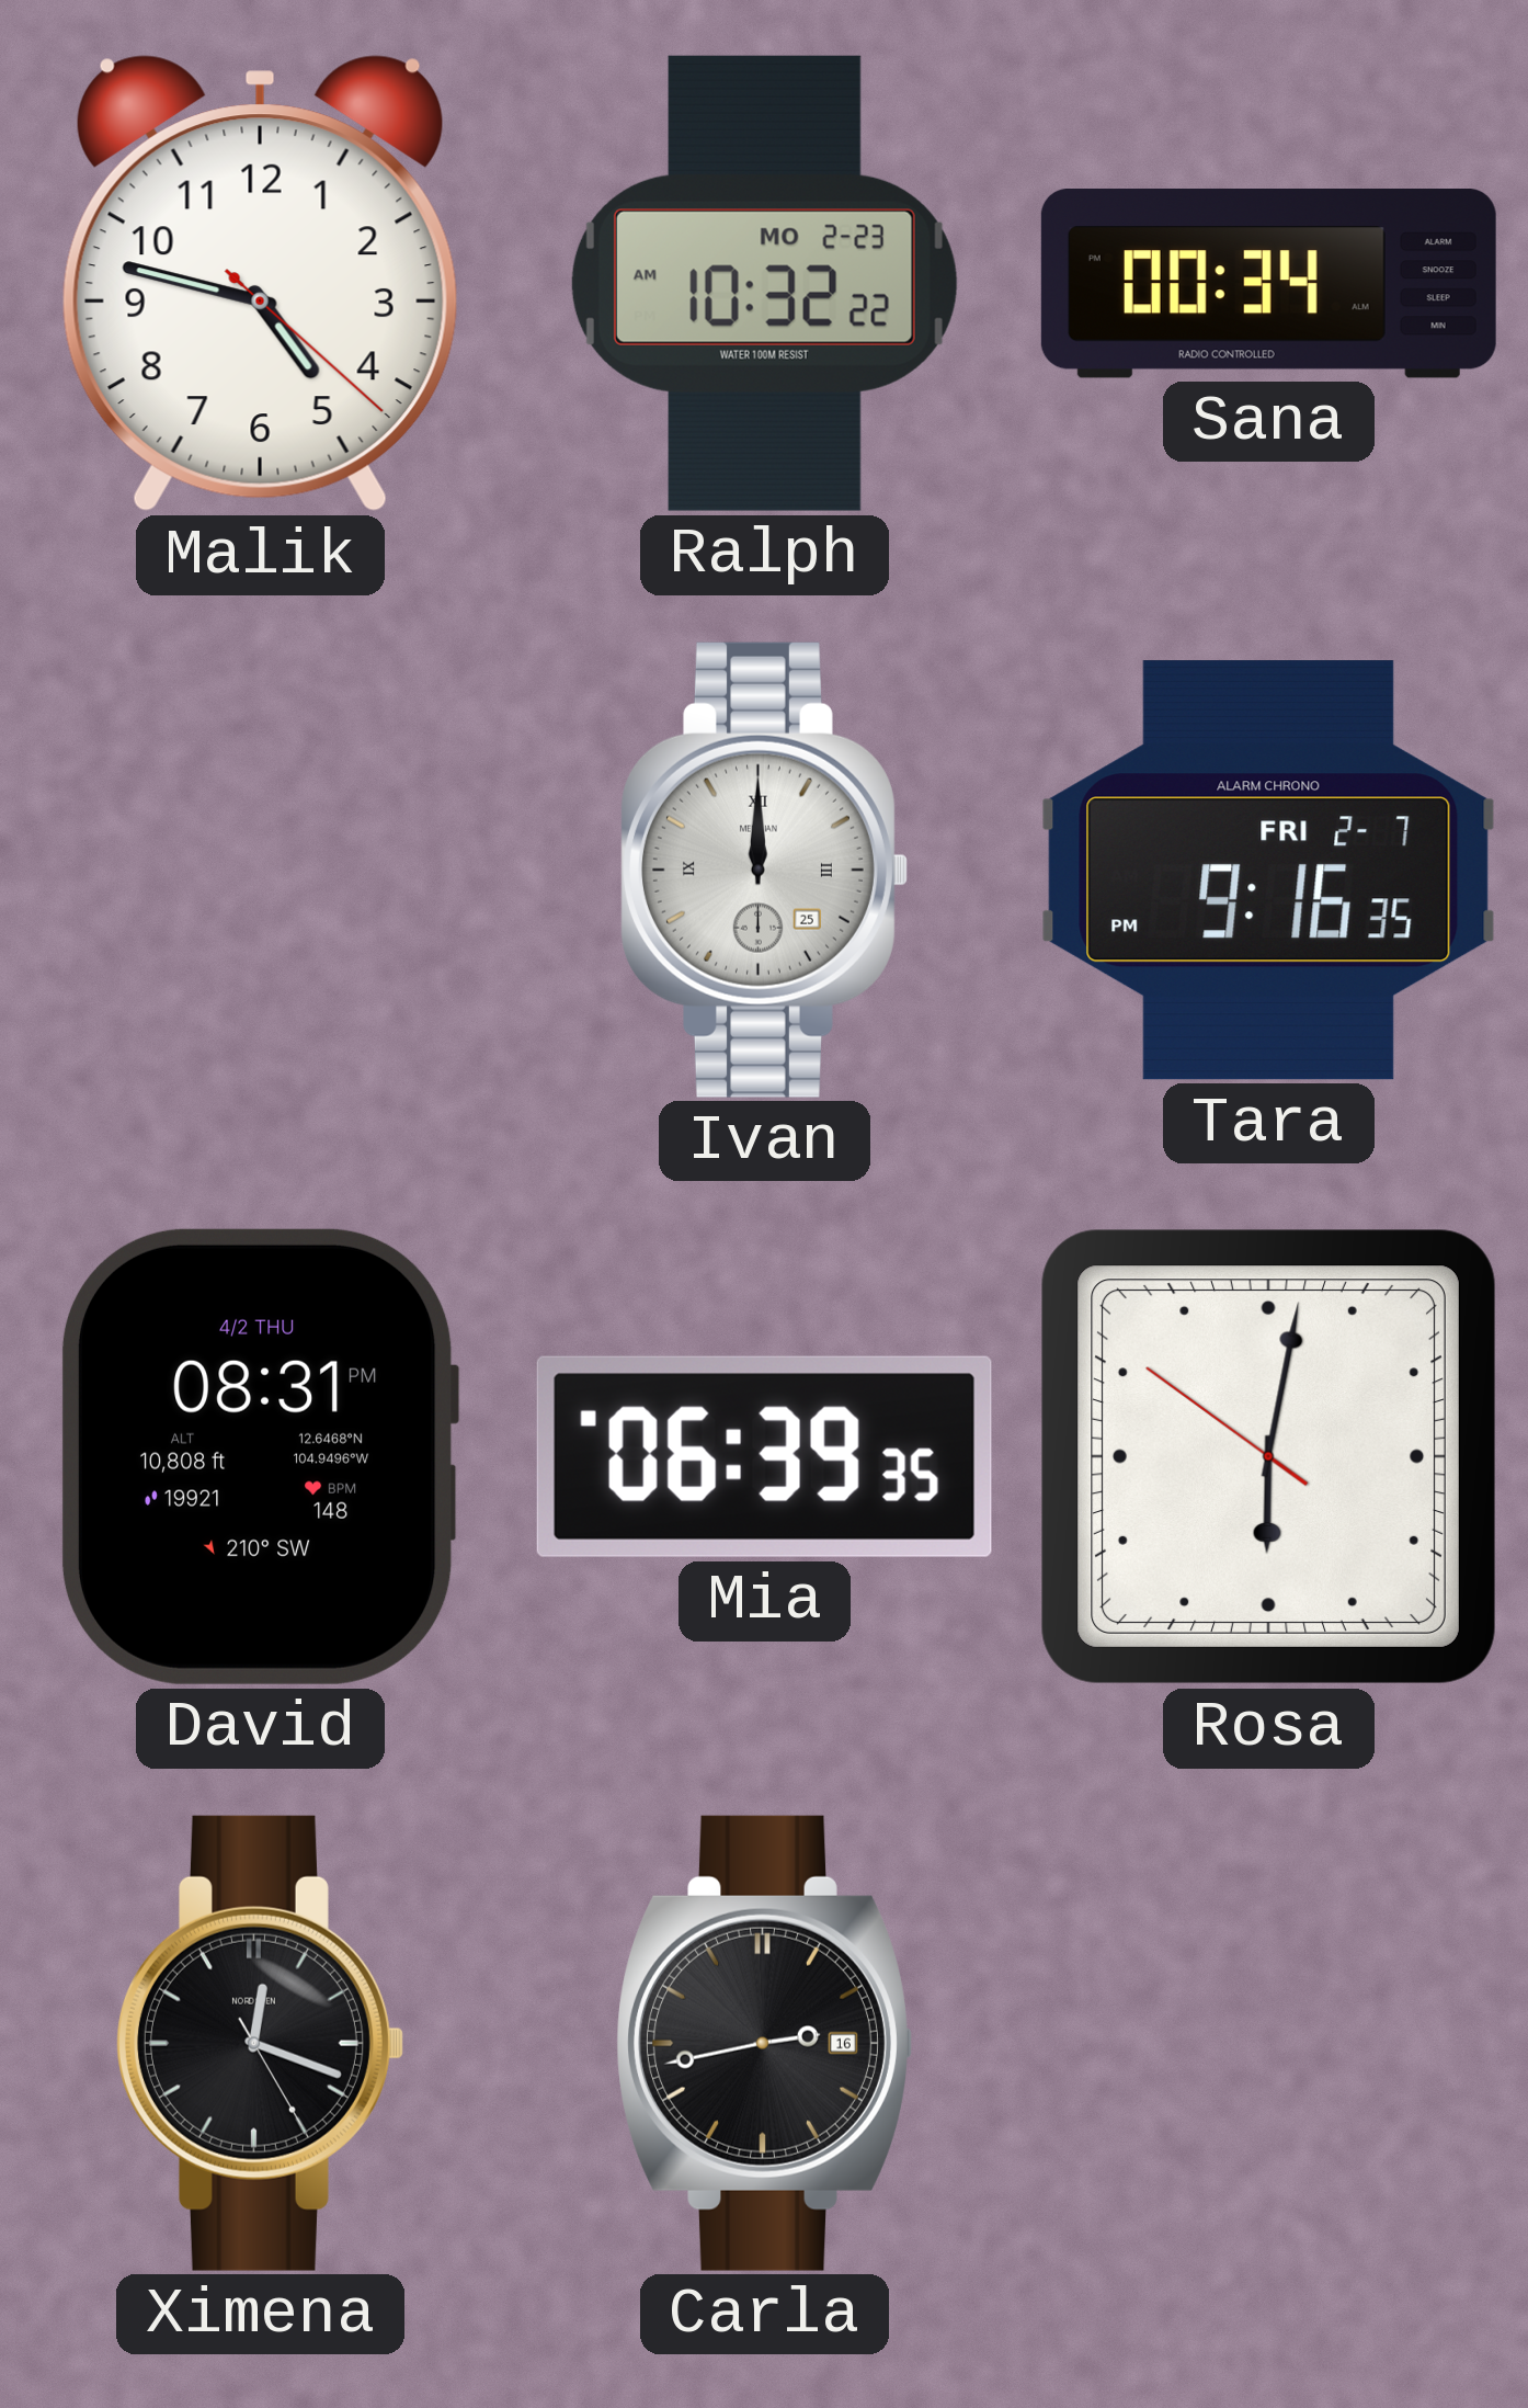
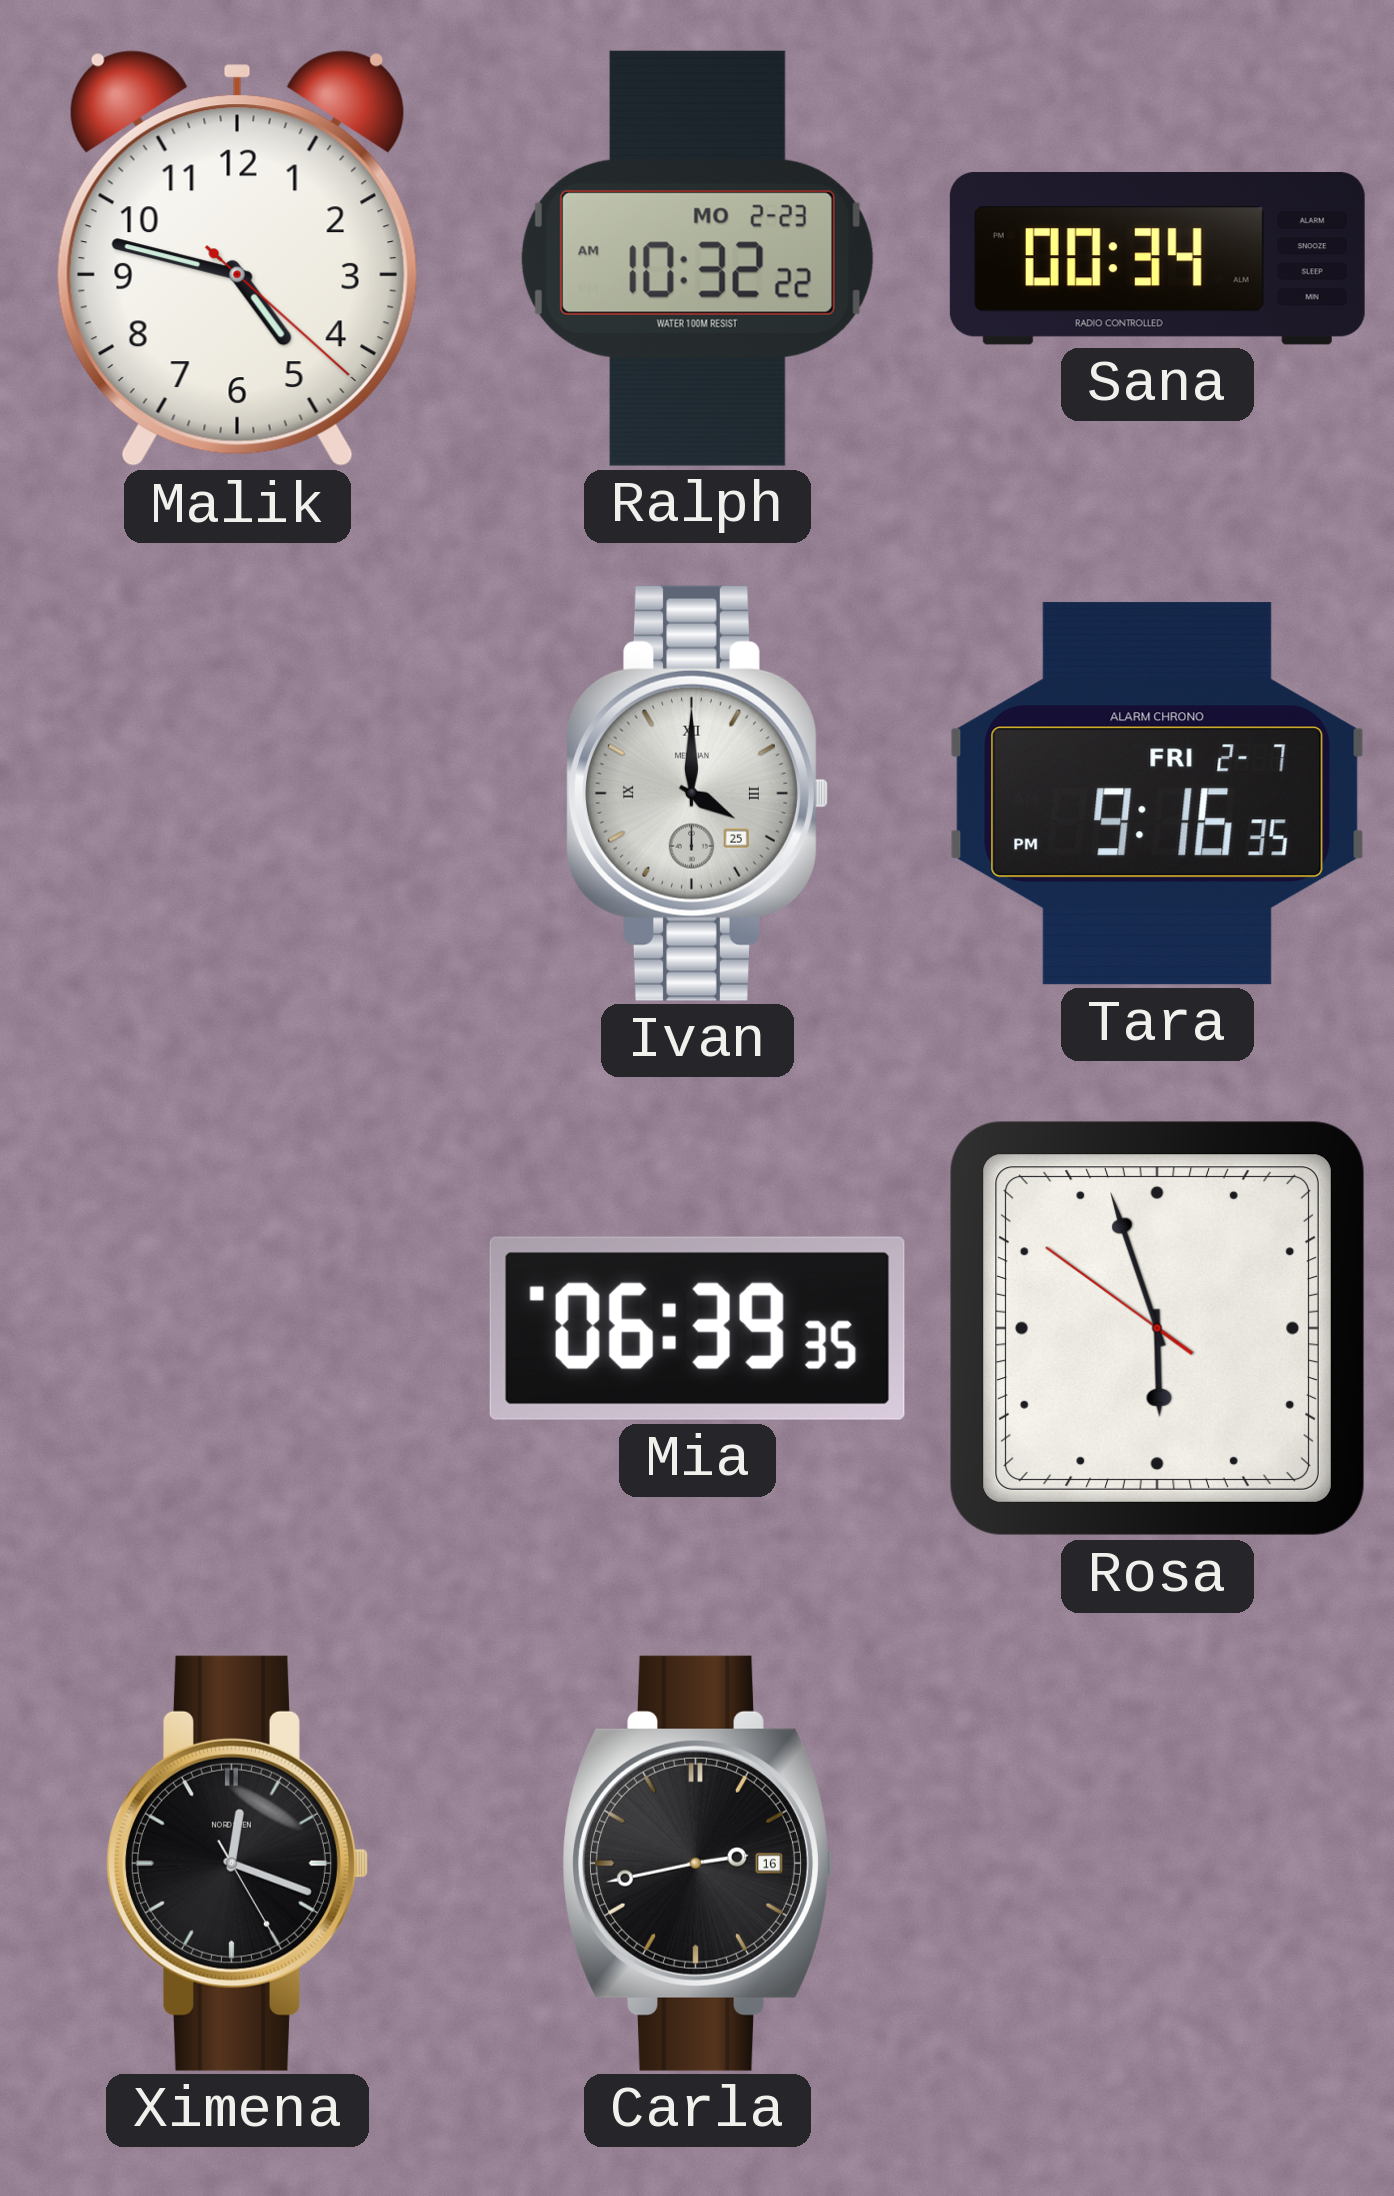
Ivan: 12:00 -> 4:00
David: 08:31 -> none
Rosa: 6:01 -> 5:56
